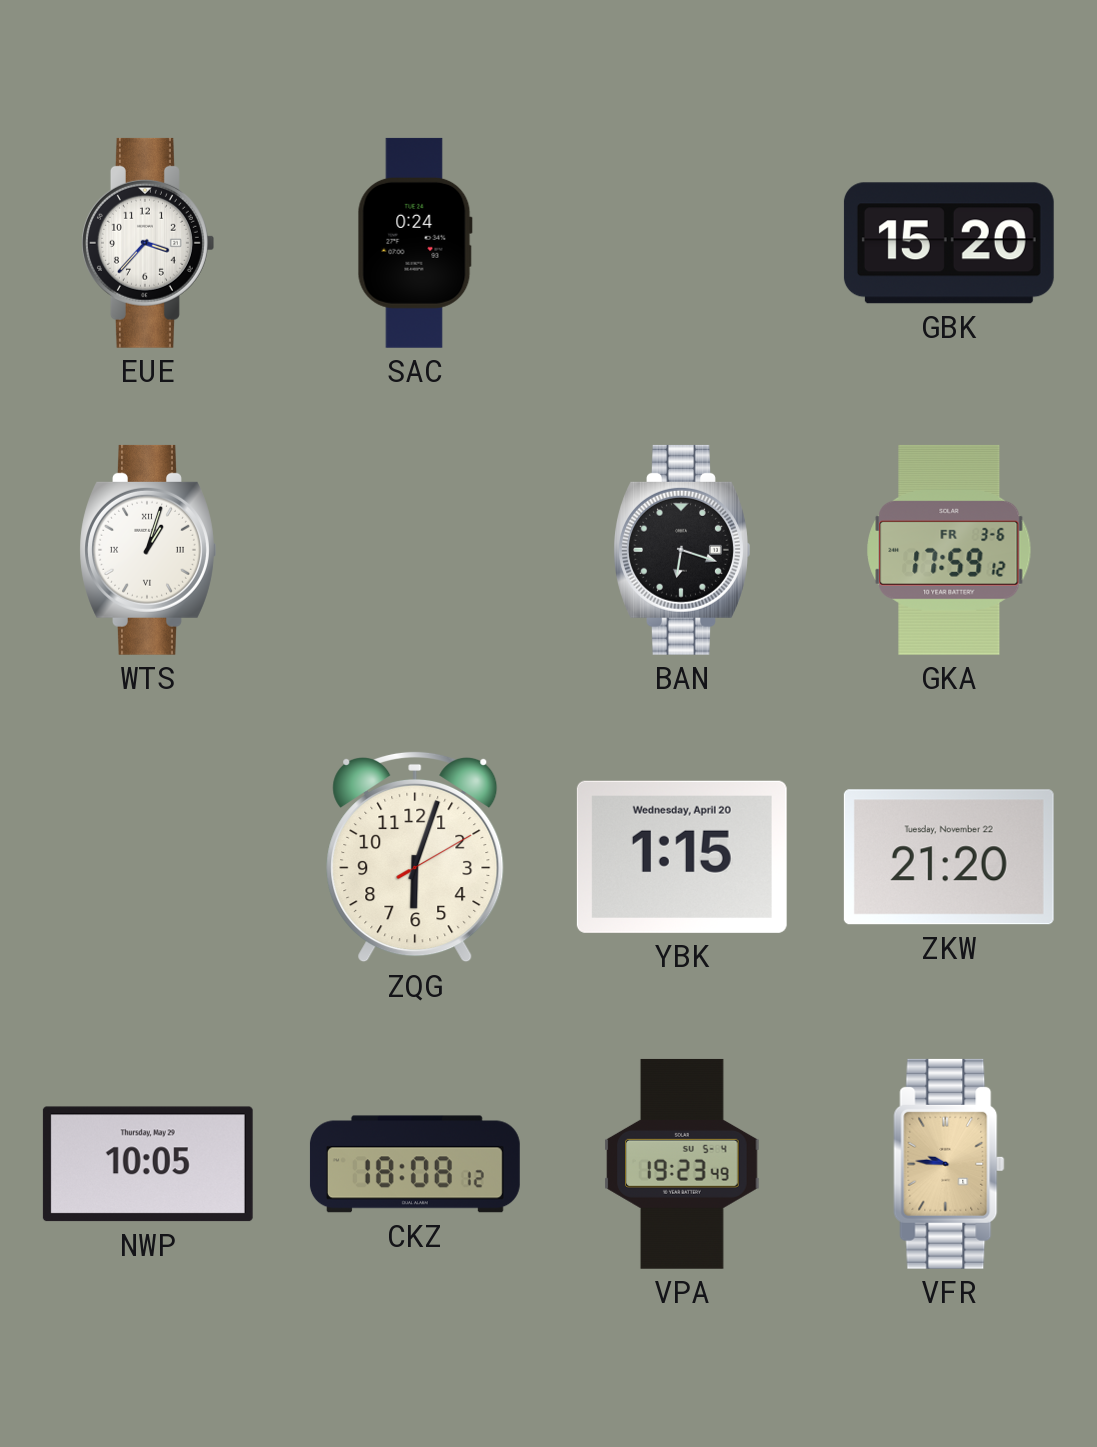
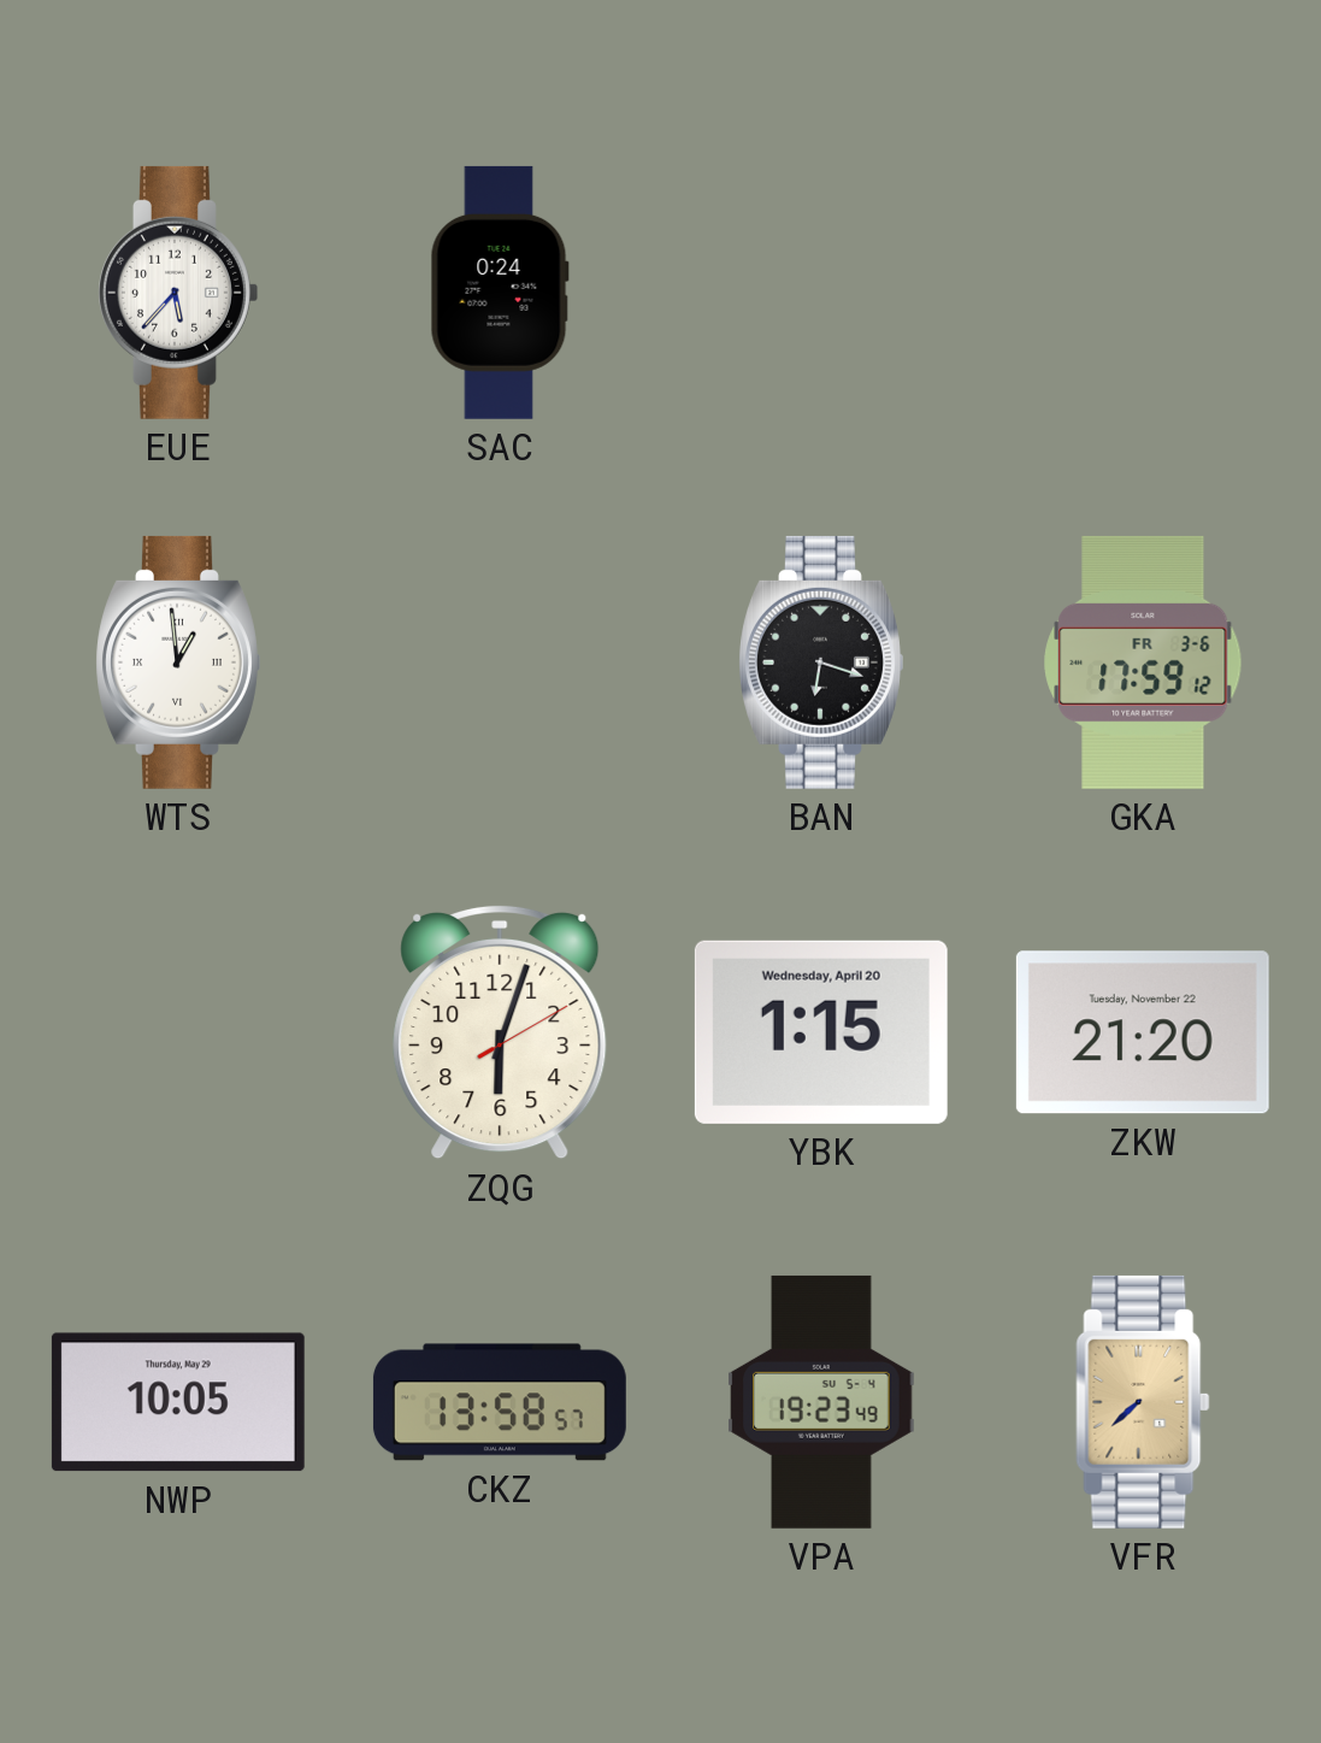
EUE: 3:37 -> 5:37
GBK: 15:20 -> none
WTS: 1:03 -> 12:59
CKZ: 18:08 -> 13:58
VFR: 9:46 -> 7:38
